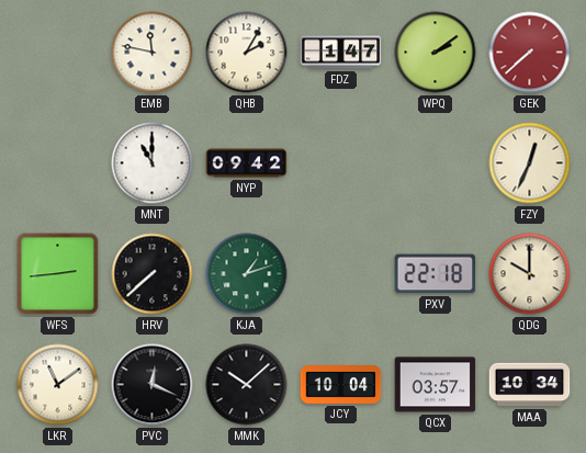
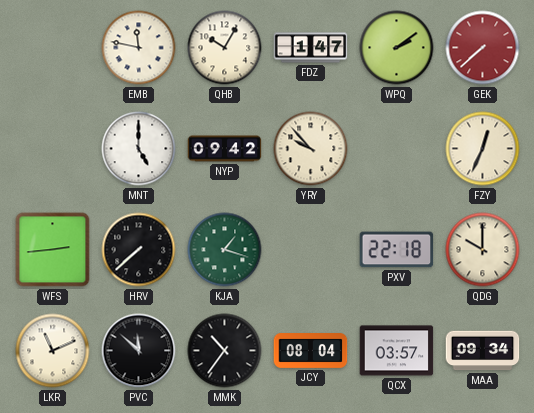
QHB: 2:05 -> 10:05
MNT: 11:00 -> 5:00
YRY: none -> 9:53
KJA: 1:12 -> 1:18
LKR: 11:09 -> 11:11
PVC: 12:19 -> 11:52
MMK: 10:08 -> 10:36
JCY: 10:04 -> 08:04
MAA: 10:34 -> 09:34
